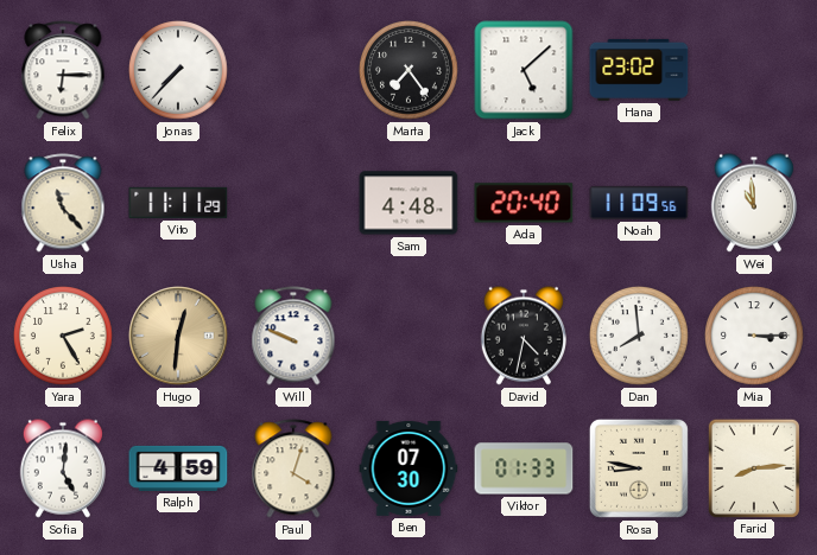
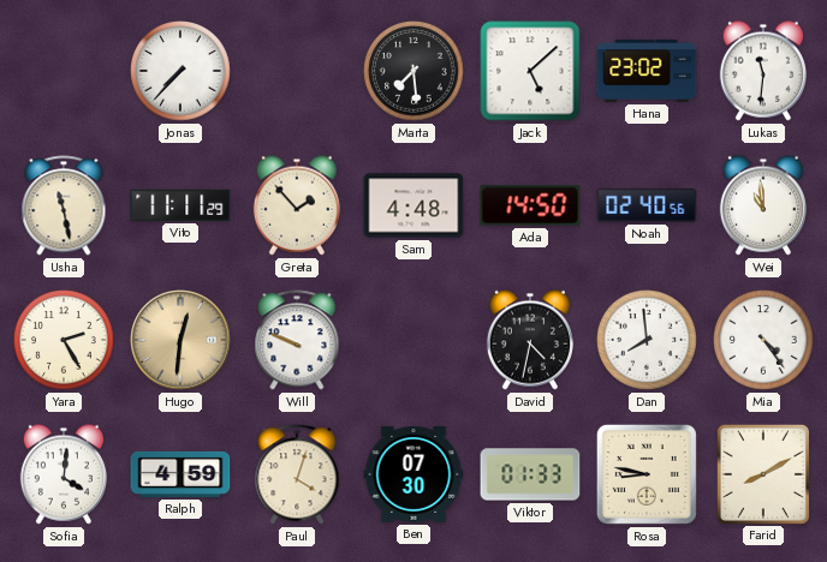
Felix: 6:15 -> none
Marta: 7:24 -> 7:29
Lukas: none -> 11:31
Usha: 11:23 -> 11:28
Greta: none -> 1:53
Ada: 20:40 -> 14:50
Noah: 11:09 -> 02:40
Mia: 3:15 -> 4:24
Sofia: 5:01 -> 4:01
Farid: 8:14 -> 8:10
